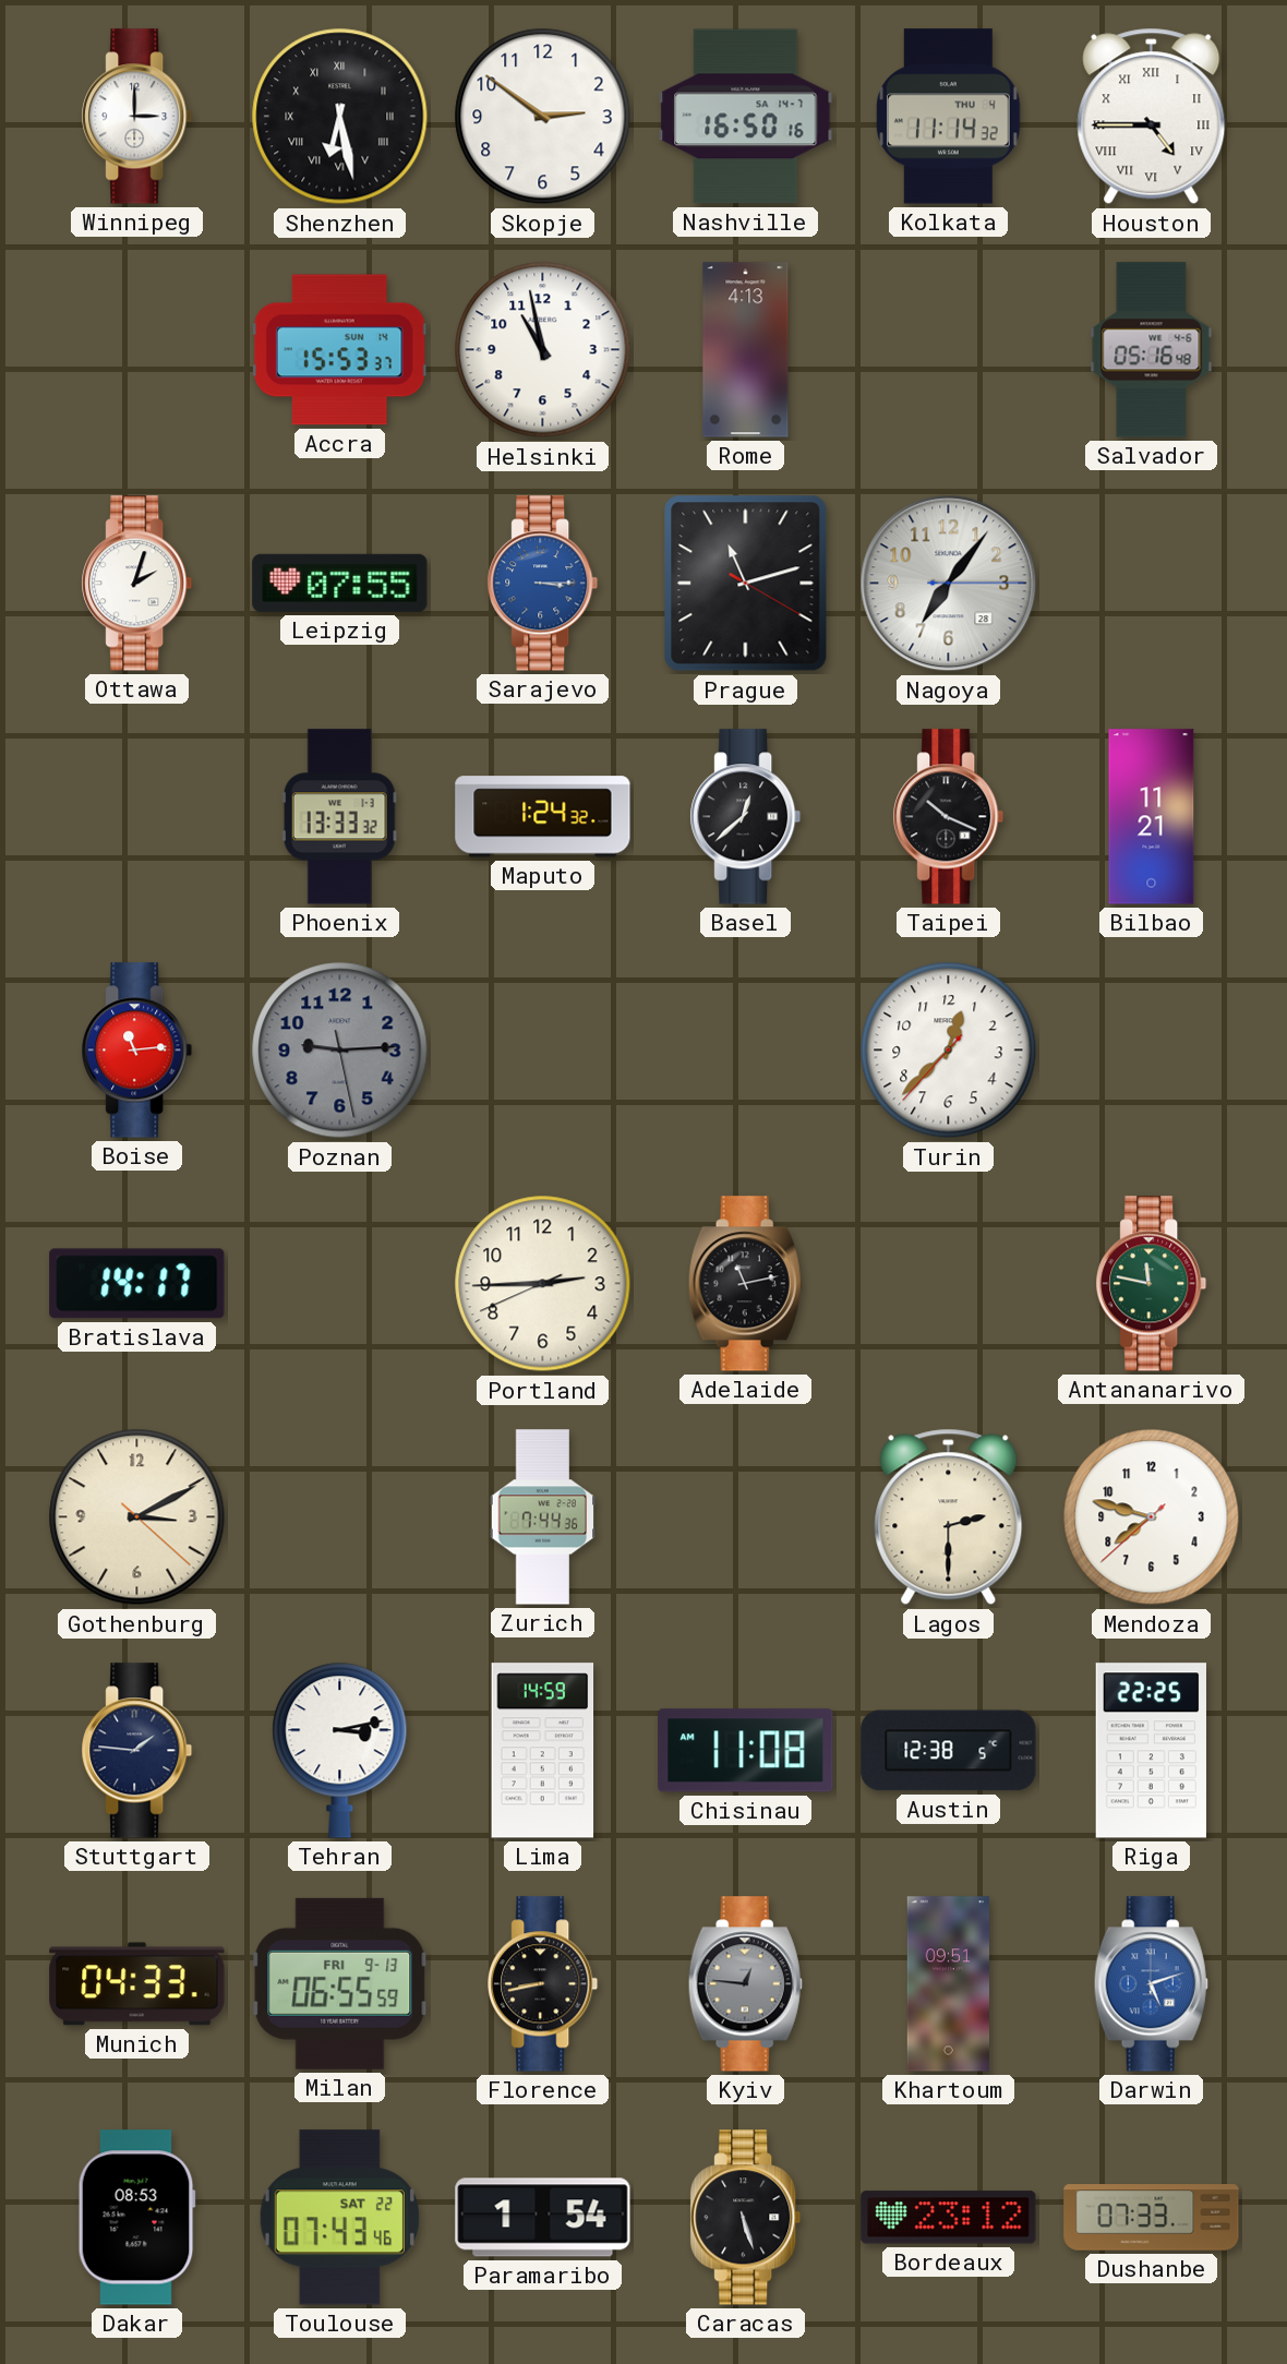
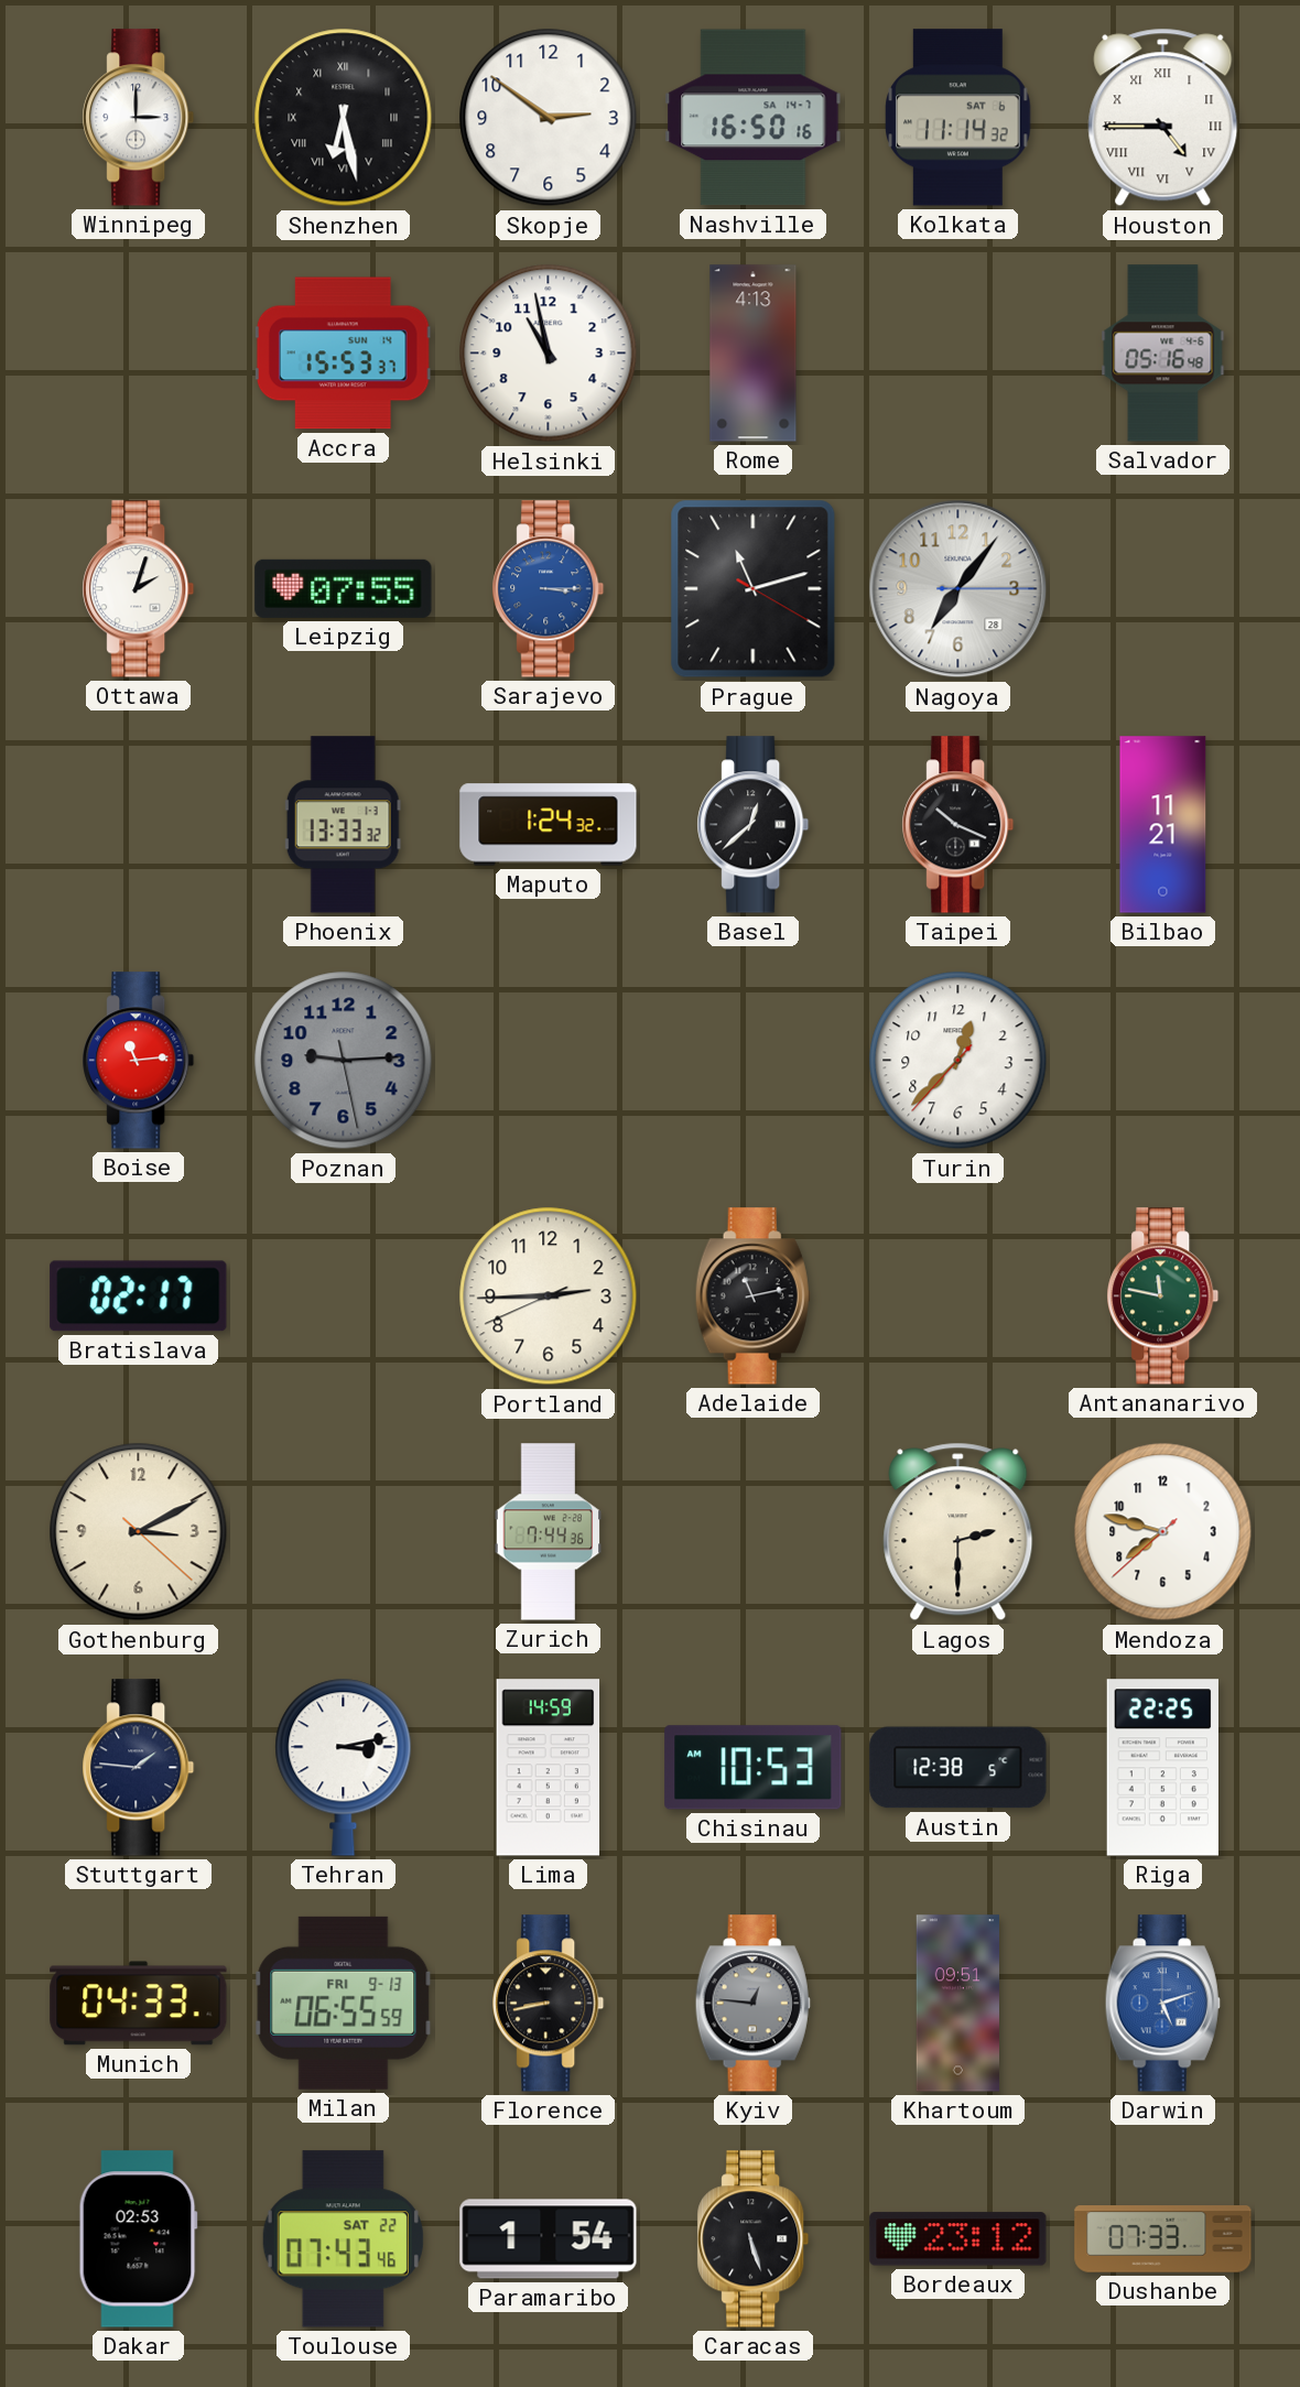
Kolkata date: THU 4 -> SAT 6
Bratislava: 14:17 -> 02:17
Chisinau: 11:08 -> 10:53
Dakar: 08:53 -> 02:53
